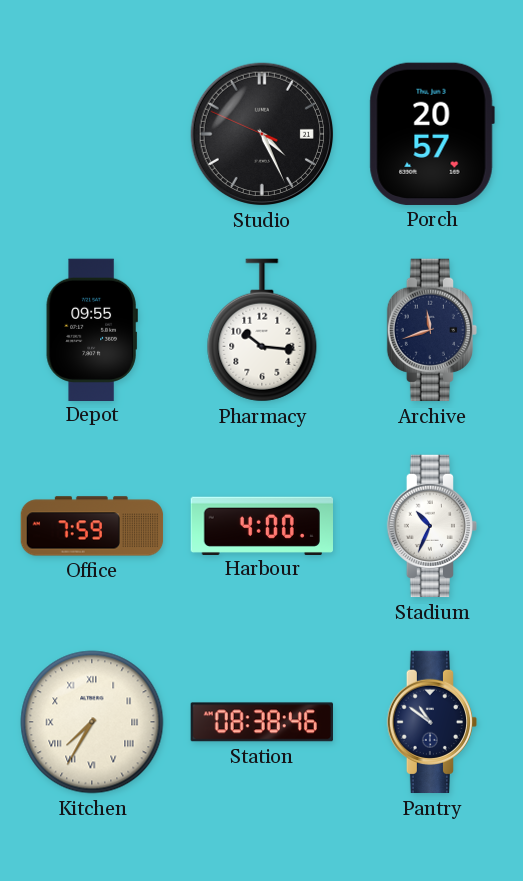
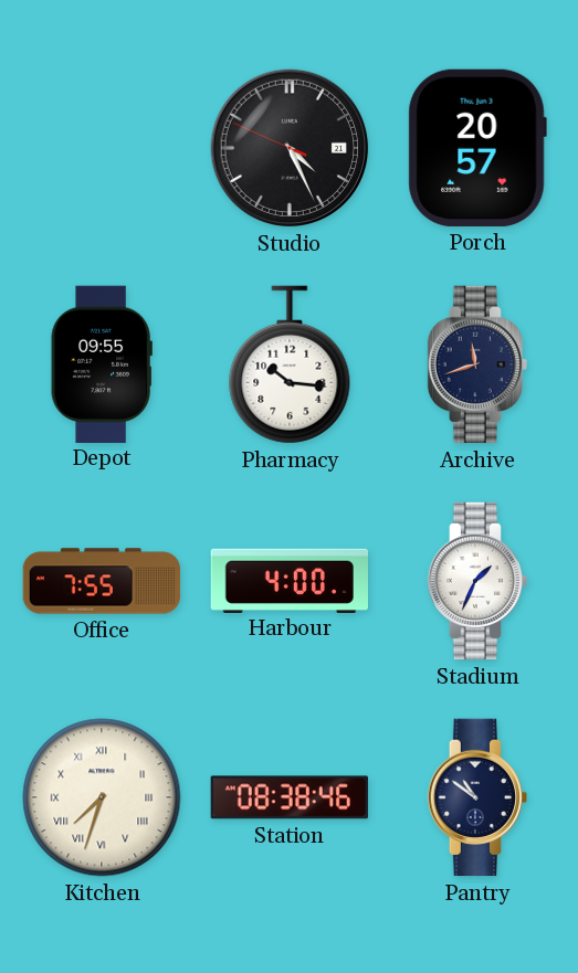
Office: 7:59 -> 7:55
Stadium: 10:34 -> 1:34
Kitchen: 7:35 -> 7:33
